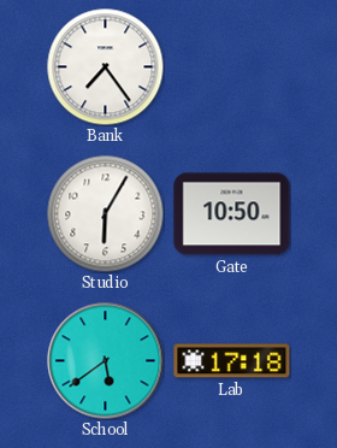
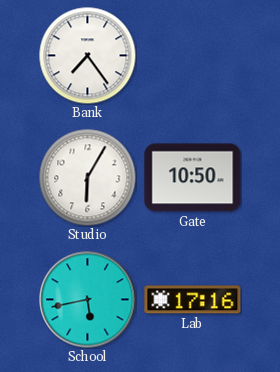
School: 5:39 -> 5:43
Lab: 17:18 -> 17:16
